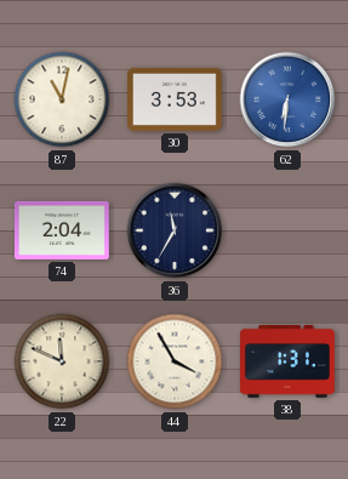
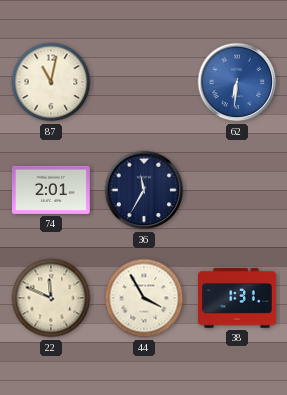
30: 3:53 -> none
74: 2:04 -> 2:01
